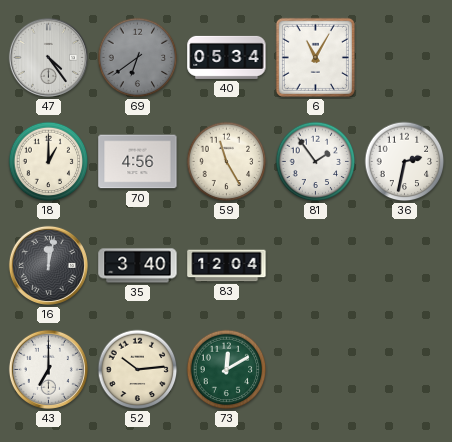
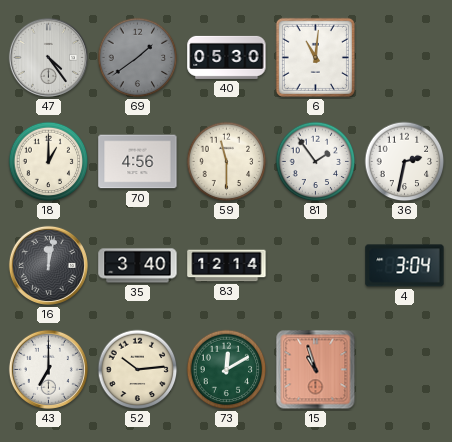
69: 6:39 -> 1:39
40: 05:34 -> 05:30
6: 11:05 -> 11:01
59: 11:25 -> 11:30
83: 12:04 -> 12:14
4: none -> 3:04
15: none -> 10:57
